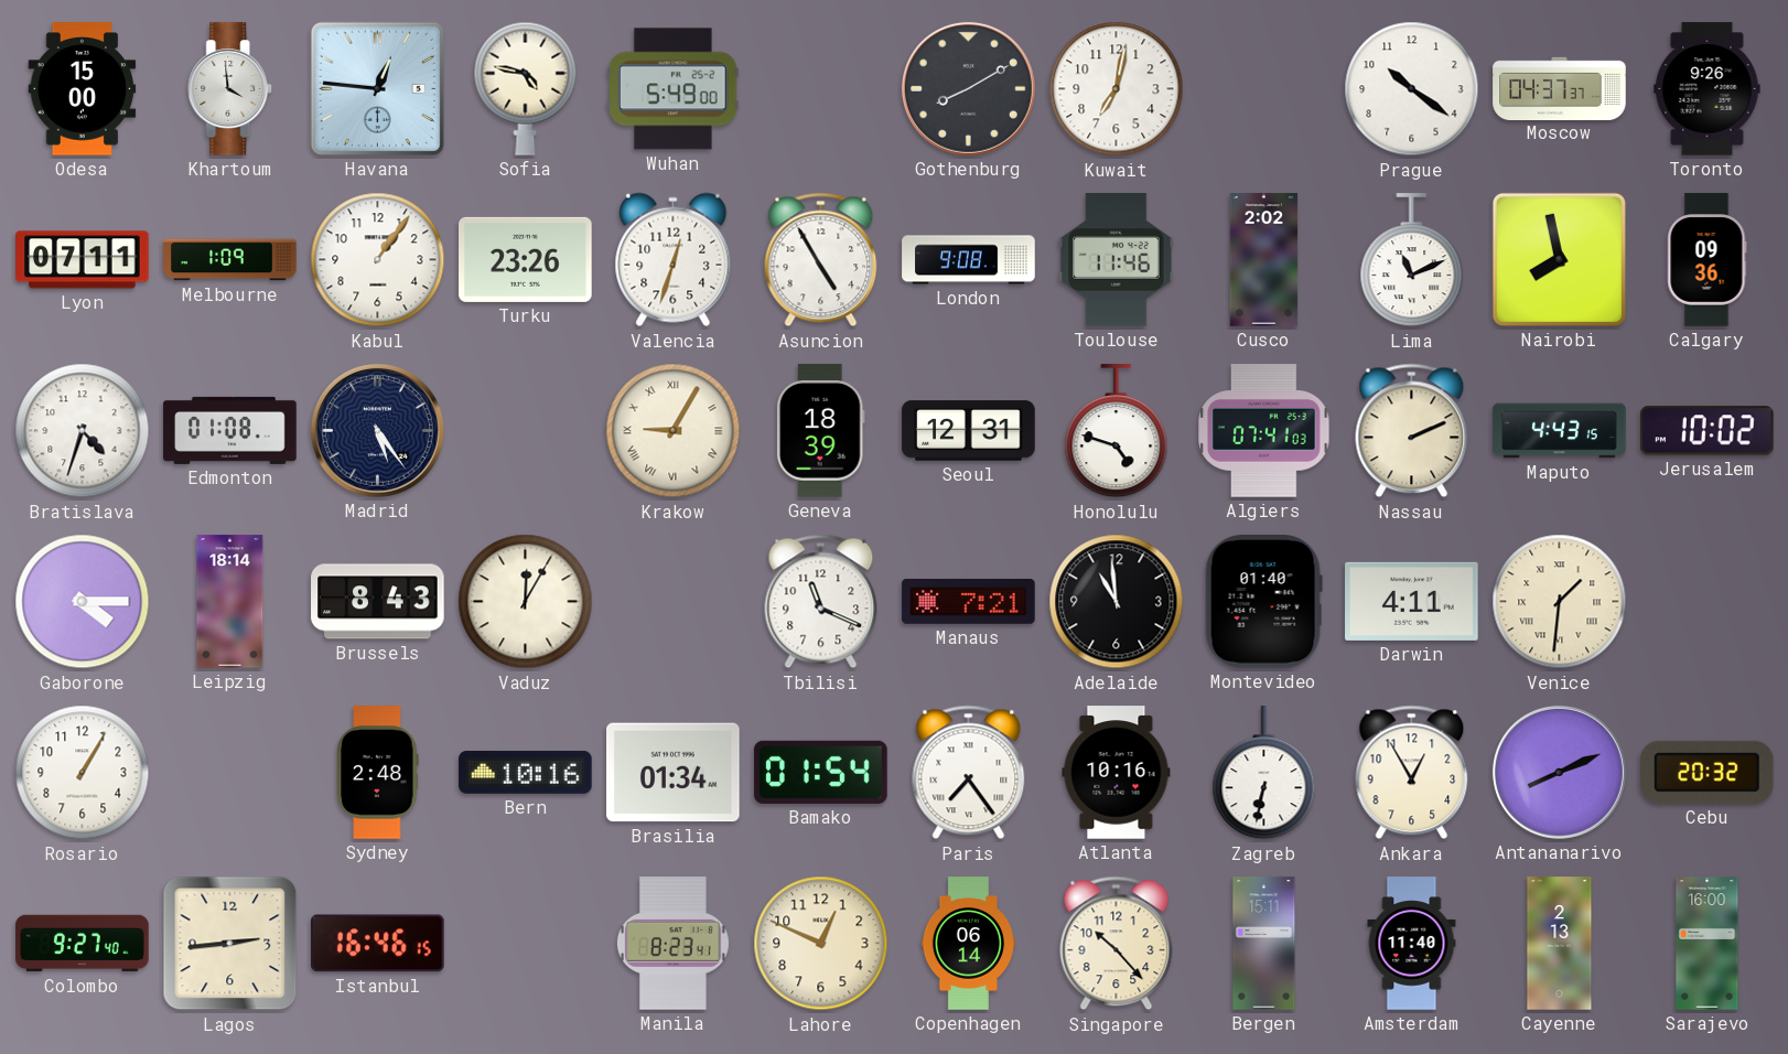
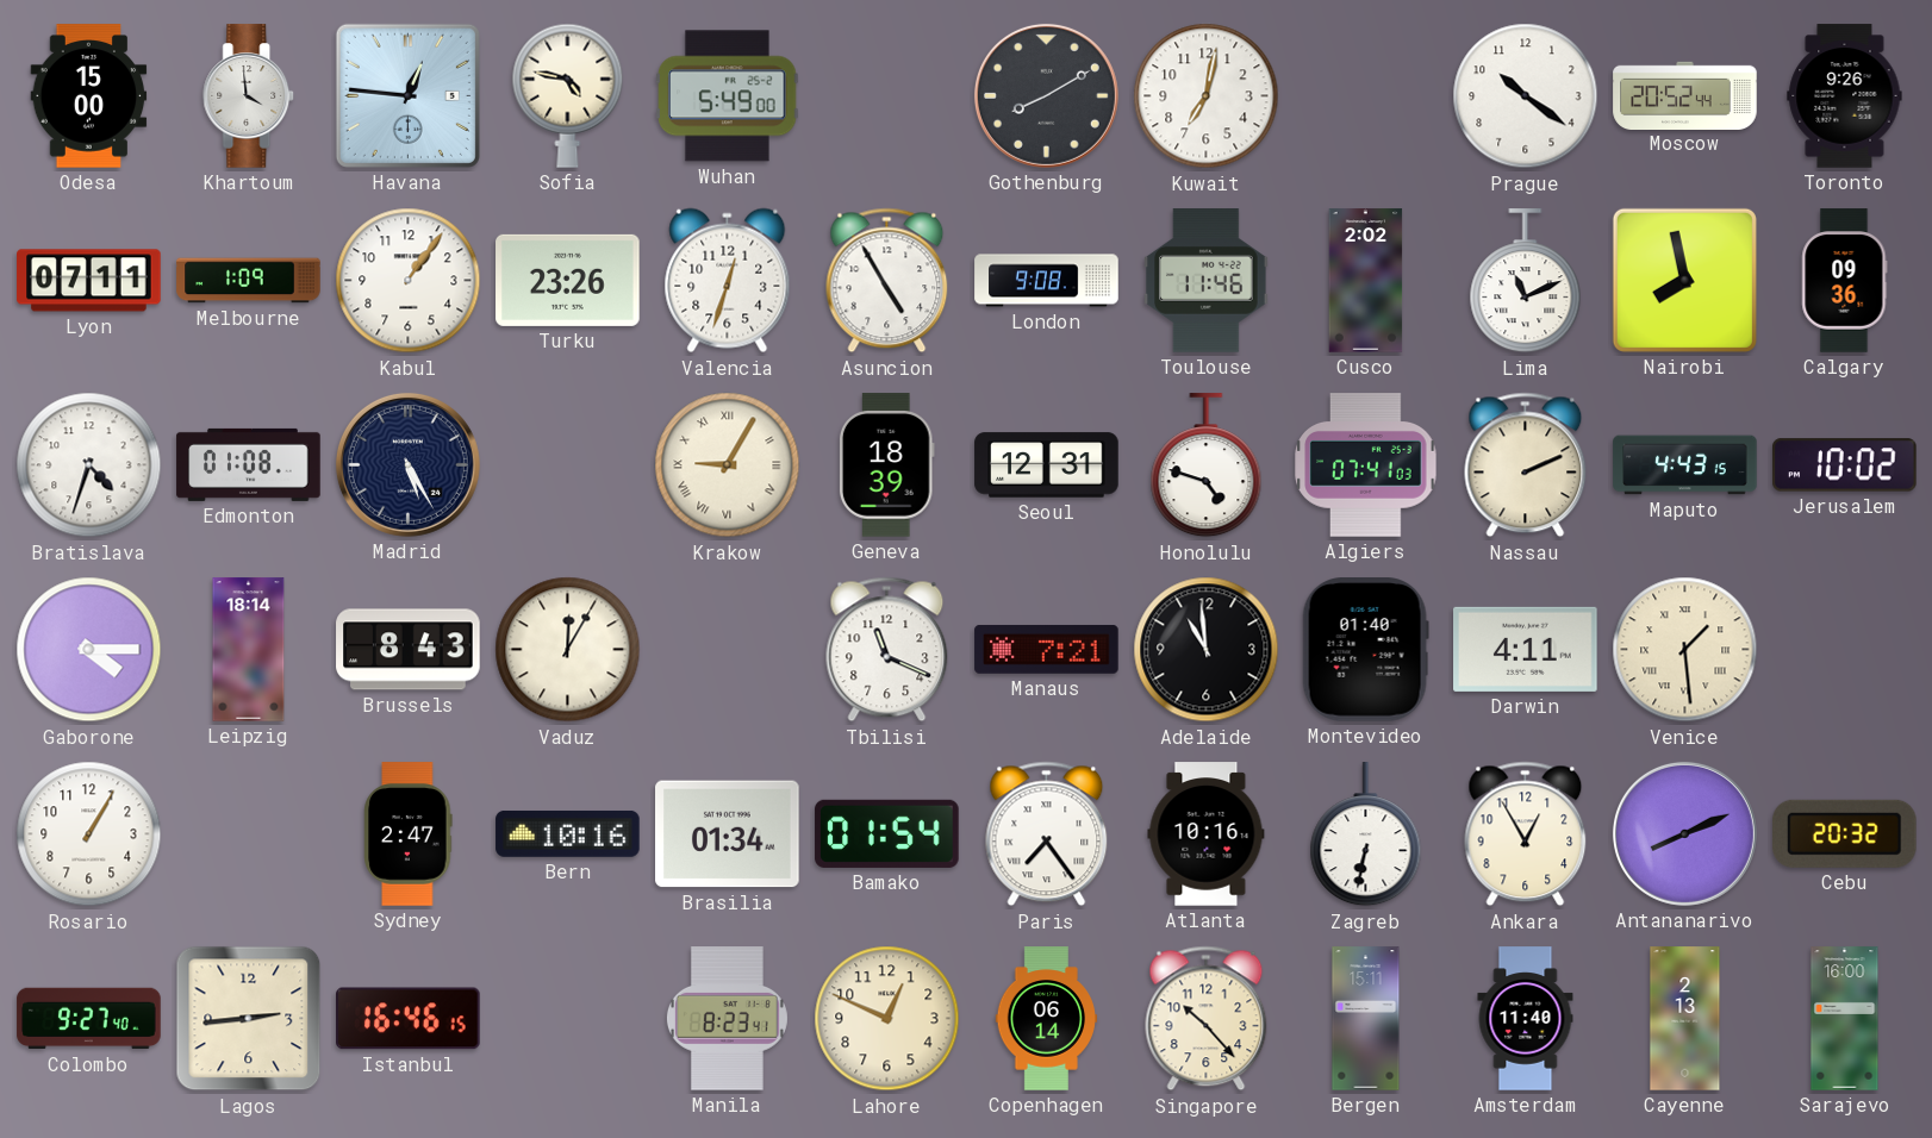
Moscow: 04:37 -> 20:52
Madrid: 5:24 -> 5:25
Venice: 1:31 -> 1:29
Sydney: 2:48 -> 2:47
